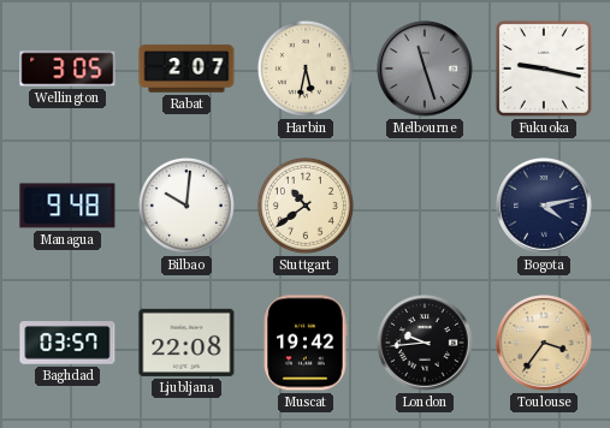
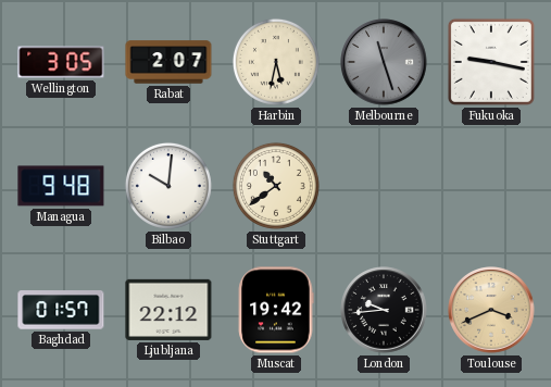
Bogota: 4:13 -> none
Baghdad: 03:57 -> 01:57
Ljubljana: 22:08 -> 22:12
Toulouse: 3:36 -> 3:41
